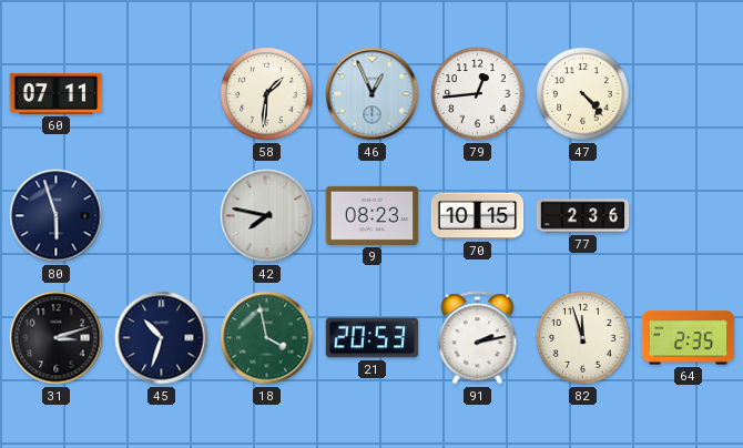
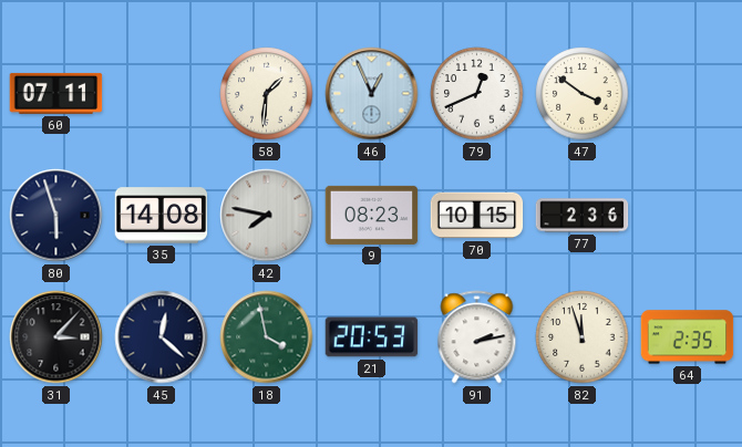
79: 12:44 -> 12:41
47: 4:23 -> 3:51
35: none -> 14:08
31: 3:12 -> 3:07
45: 10:33 -> 12:22
